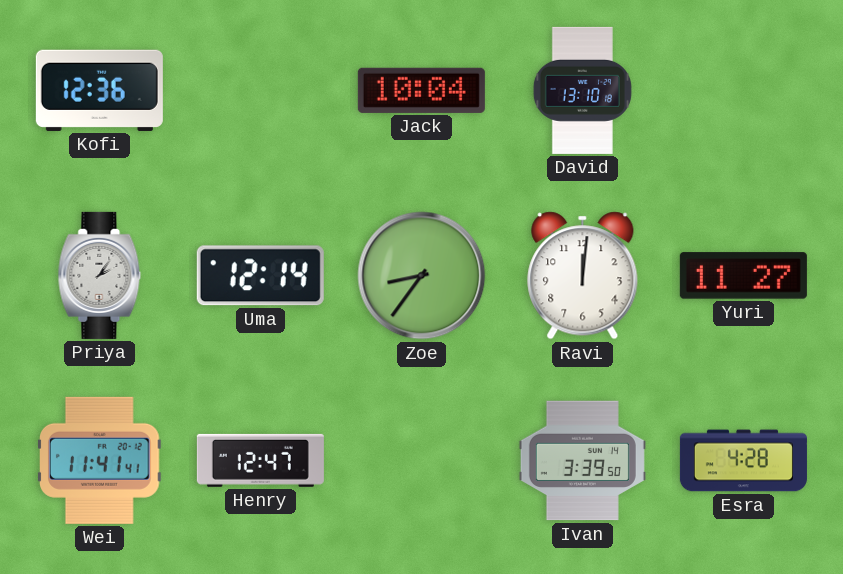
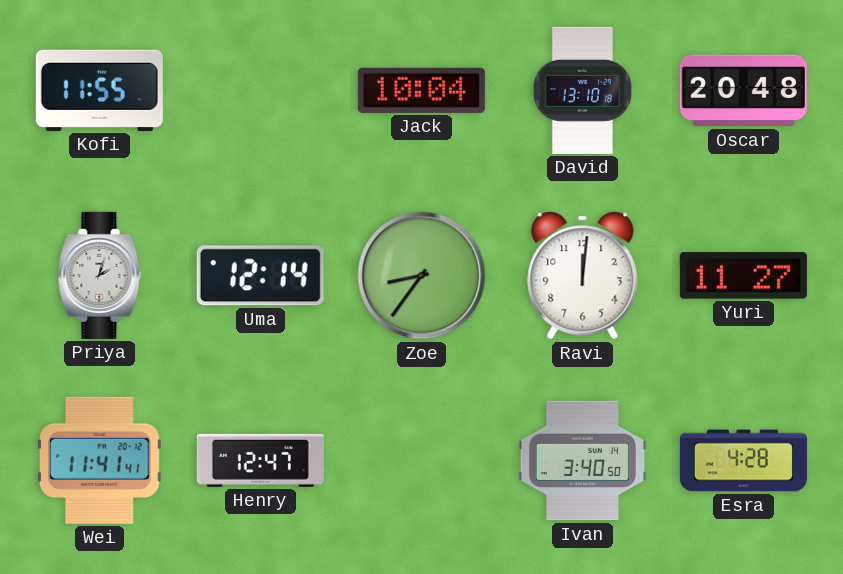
Kofi: 12:36 -> 11:55
Oscar: none -> 20:48
Priya: 2:06 -> 2:03
Ivan: 3:39 -> 3:40
